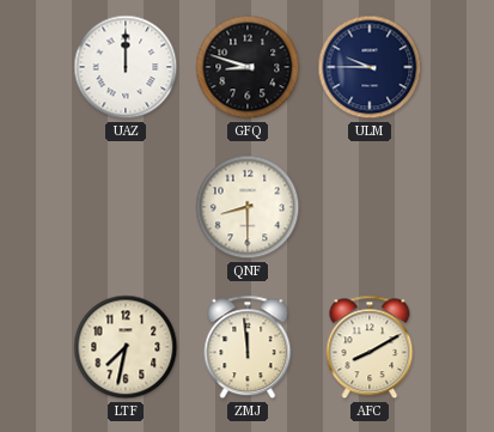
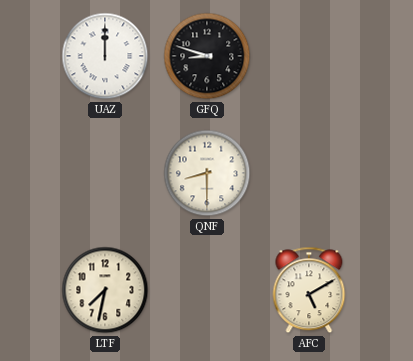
ULM: 9:45 -> none
ZMJ: 11:59 -> none
AFC: 8:10 -> 5:10
